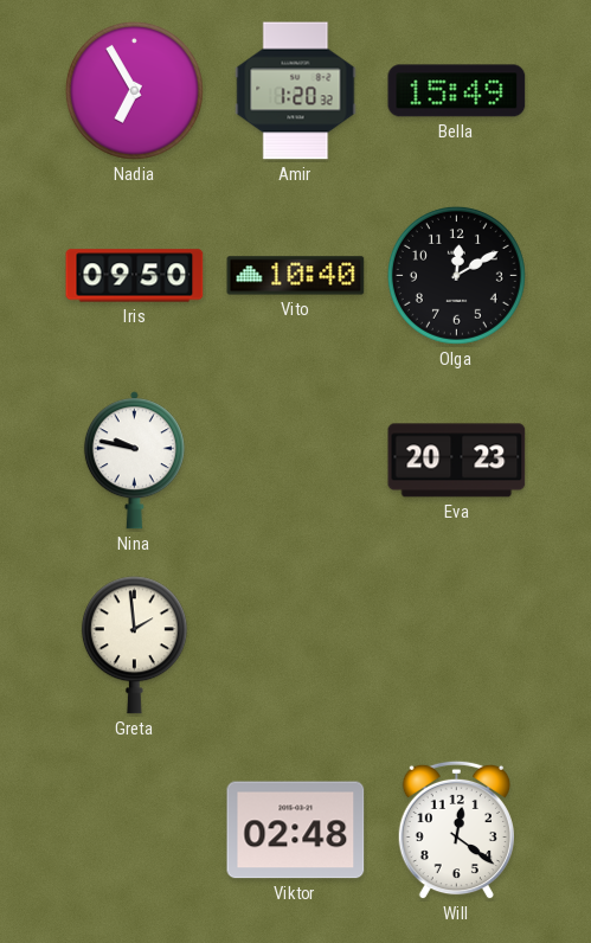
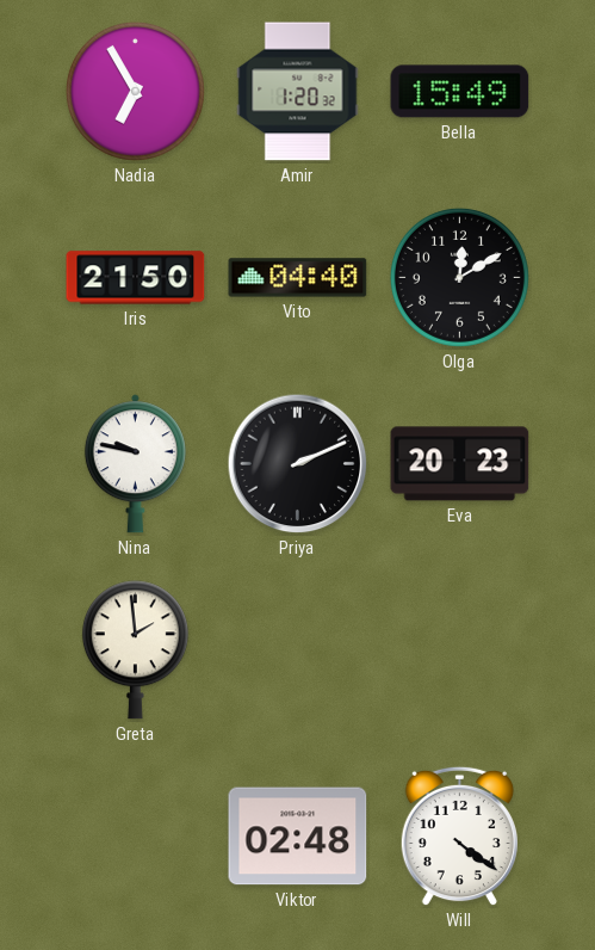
Iris: 09:50 -> 21:50
Vito: 10:40 -> 04:40
Priya: none -> 2:11
Will: 12:21 -> 4:21
